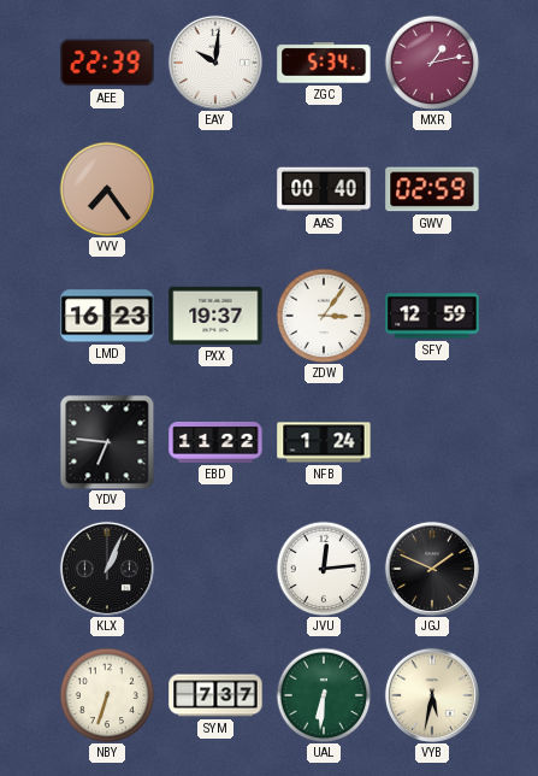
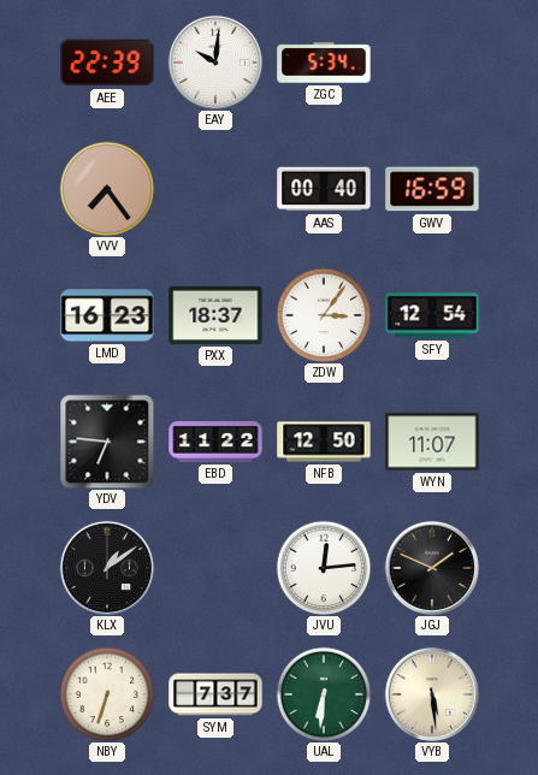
MXR: 1:13 -> none
GWV: 02:59 -> 16:59
PXX: 19:37 -> 18:37
SFY: 12:59 -> 12:54
NFB: 1:24 -> 12:50
WYN: none -> 11:07
KLX: 1:04 -> 1:09
VYB: 5:32 -> 5:29
